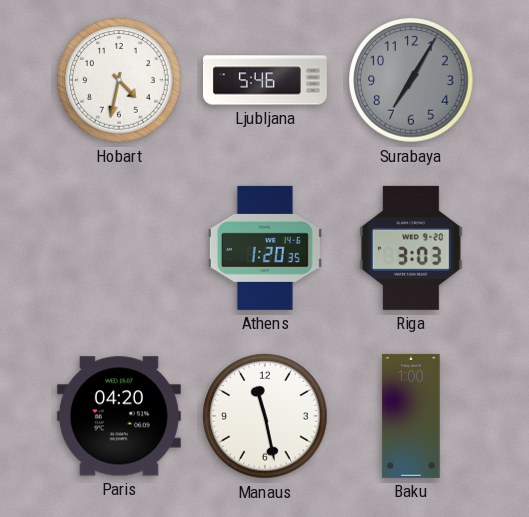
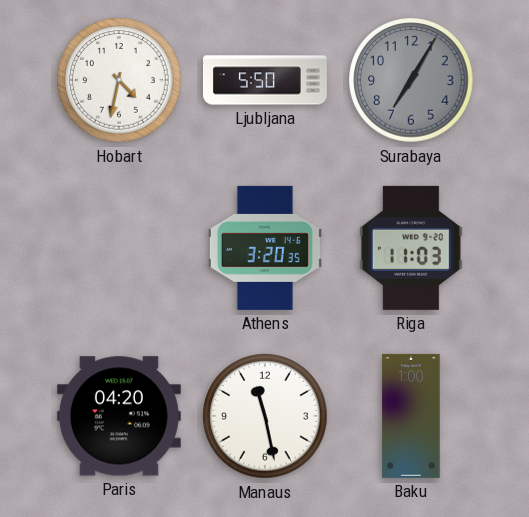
Ljubljana: 5:46 -> 5:50
Athens: 1:20 -> 3:20
Riga: 3:03 -> 11:03
